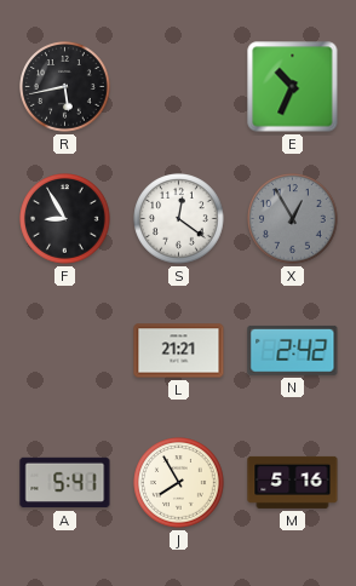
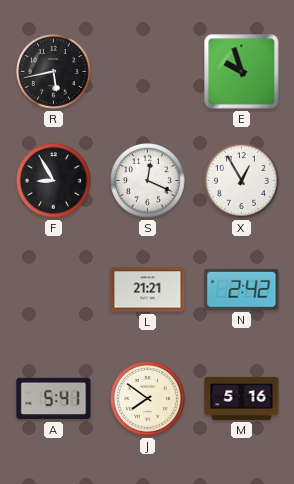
E: 10:34 -> 9:57
S: 12:21 -> 12:19
X dial: grey -> white
J: 7:55 -> 7:51
